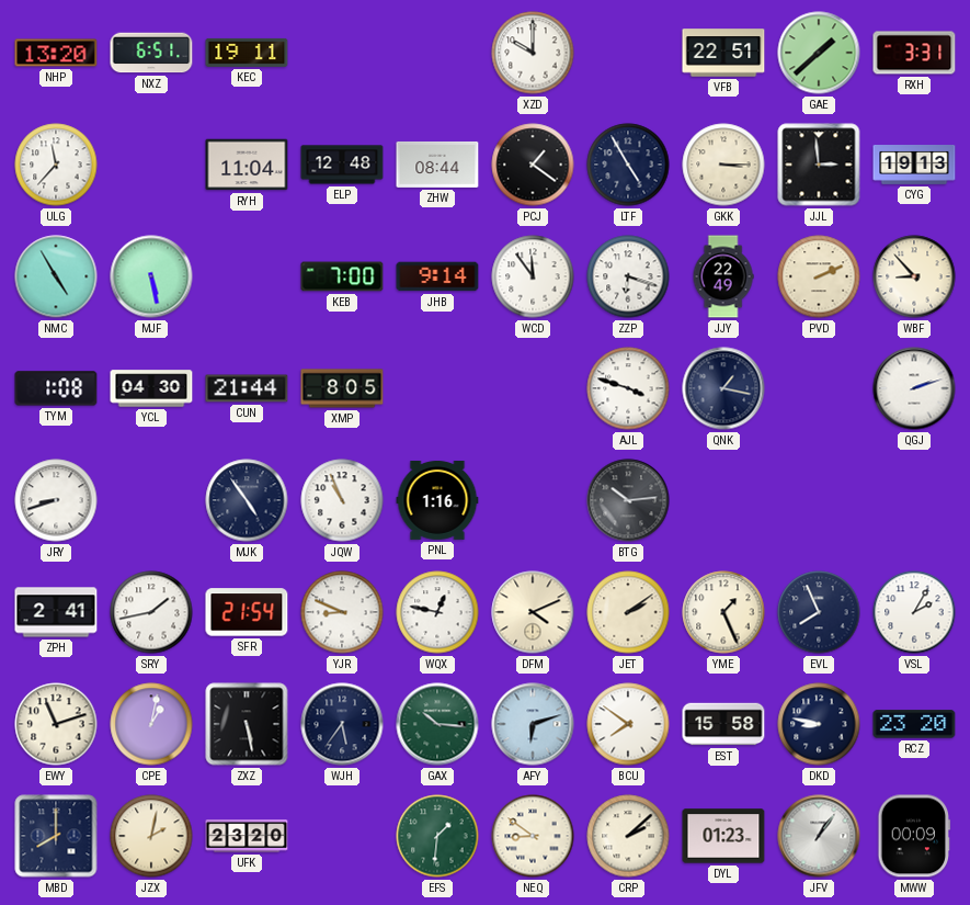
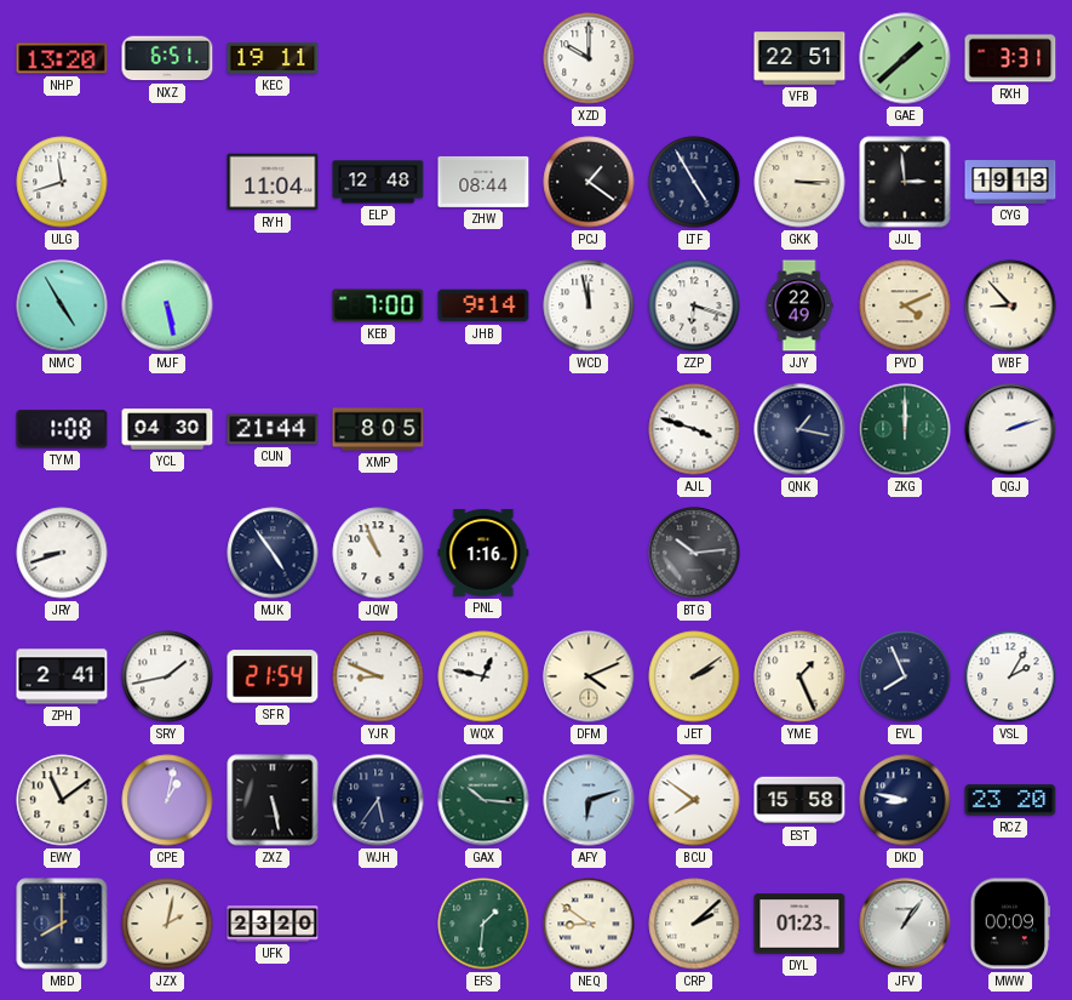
ULG: 11:37 -> 11:42
WCD: 11:54 -> 11:58
PVD: 2:11 -> 4:11
ZKG: none -> 12:00
EWY: 11:12 -> 11:09
